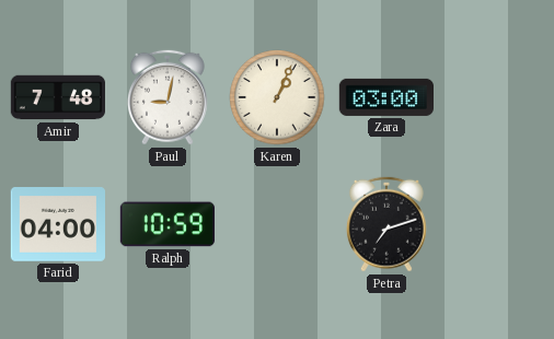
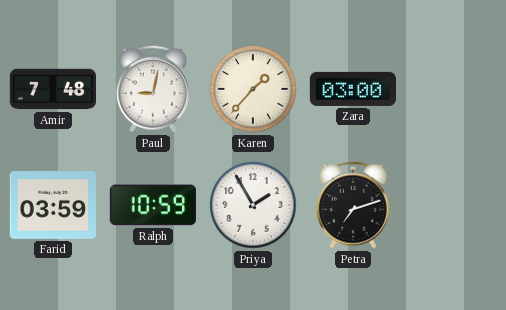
Karen: 1:04 -> 1:37
Farid: 04:00 -> 03:59
Priya: none -> 1:55
